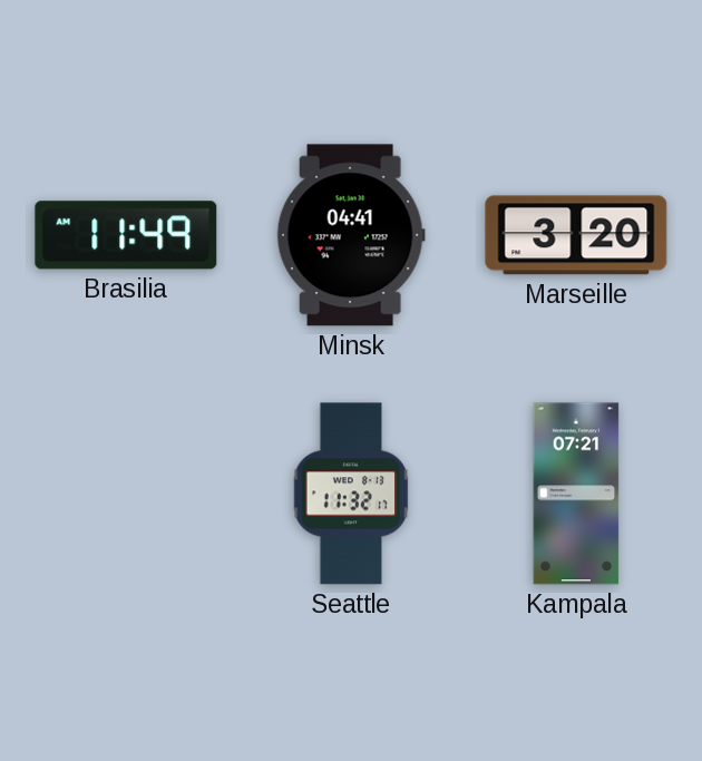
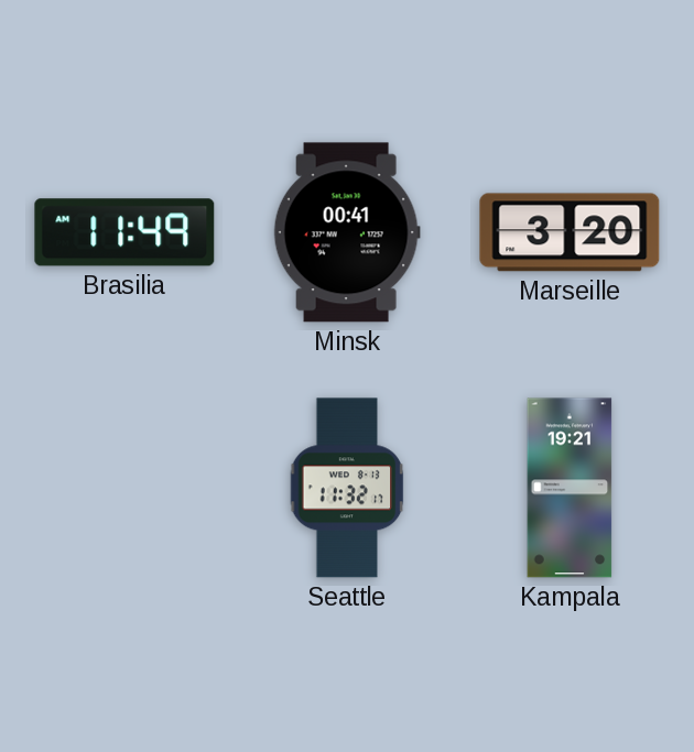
Minsk: 04:41 -> 00:41
Kampala: 07:21 -> 19:21
